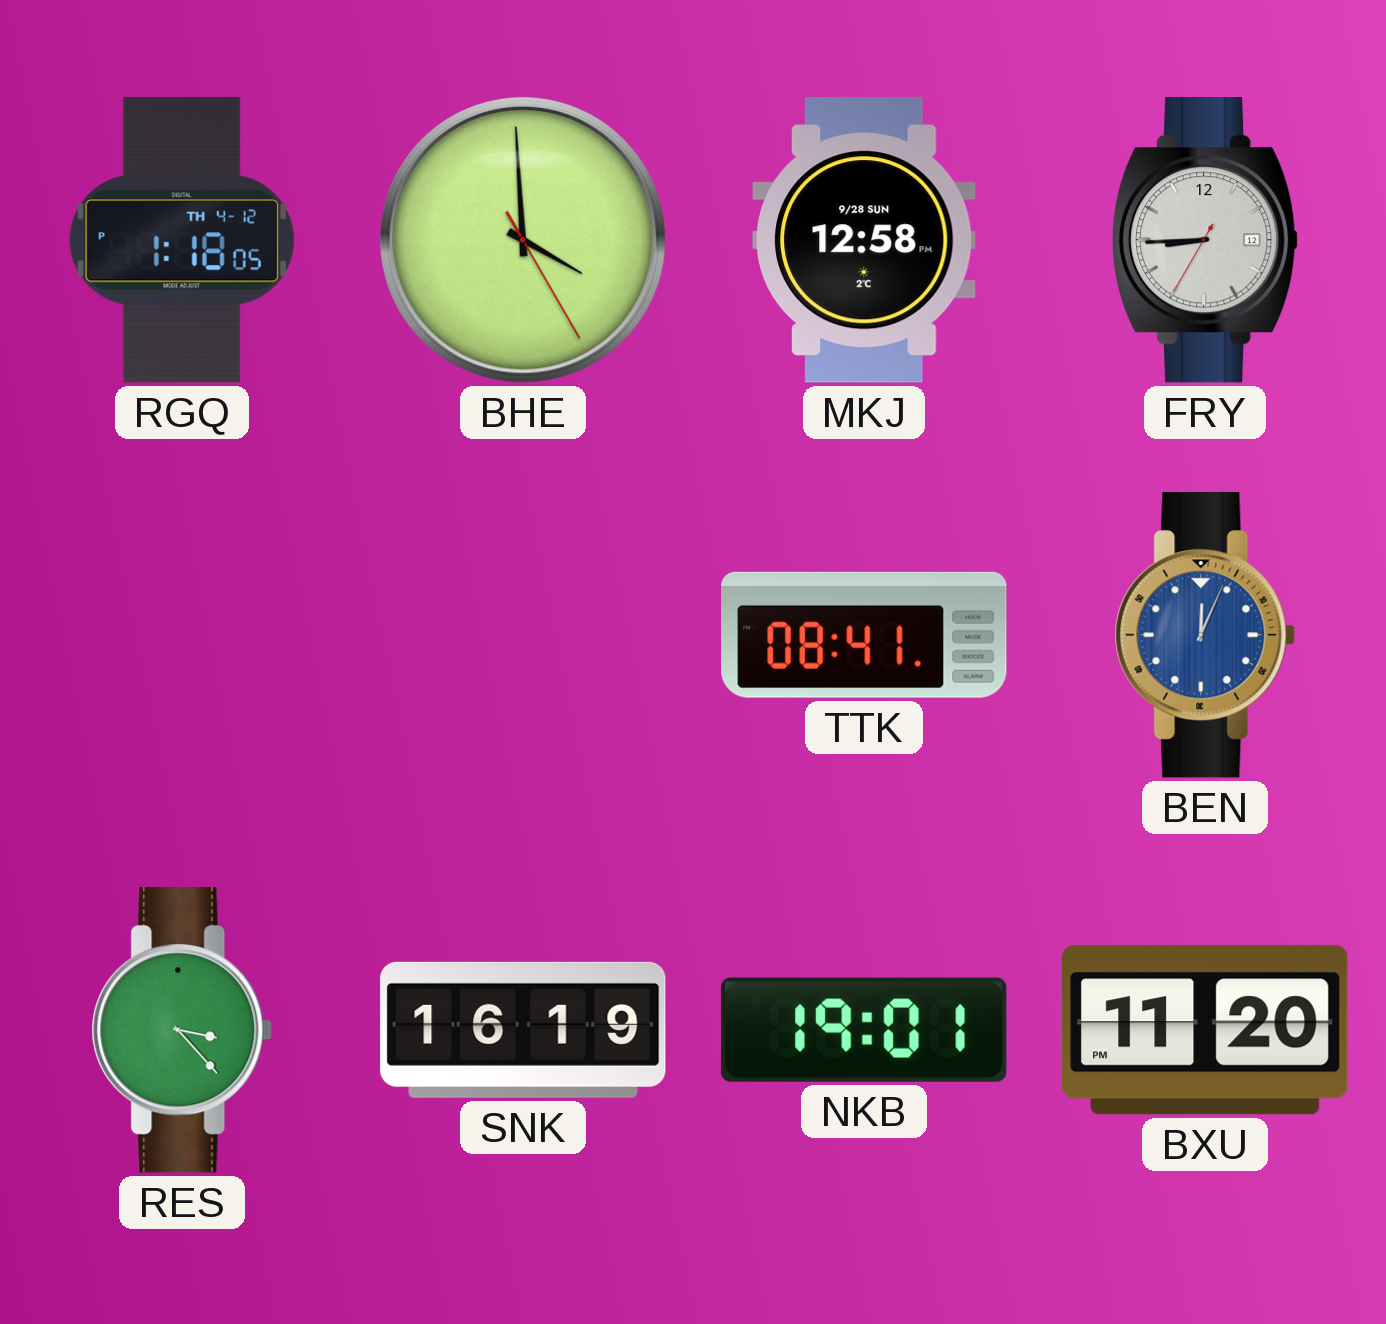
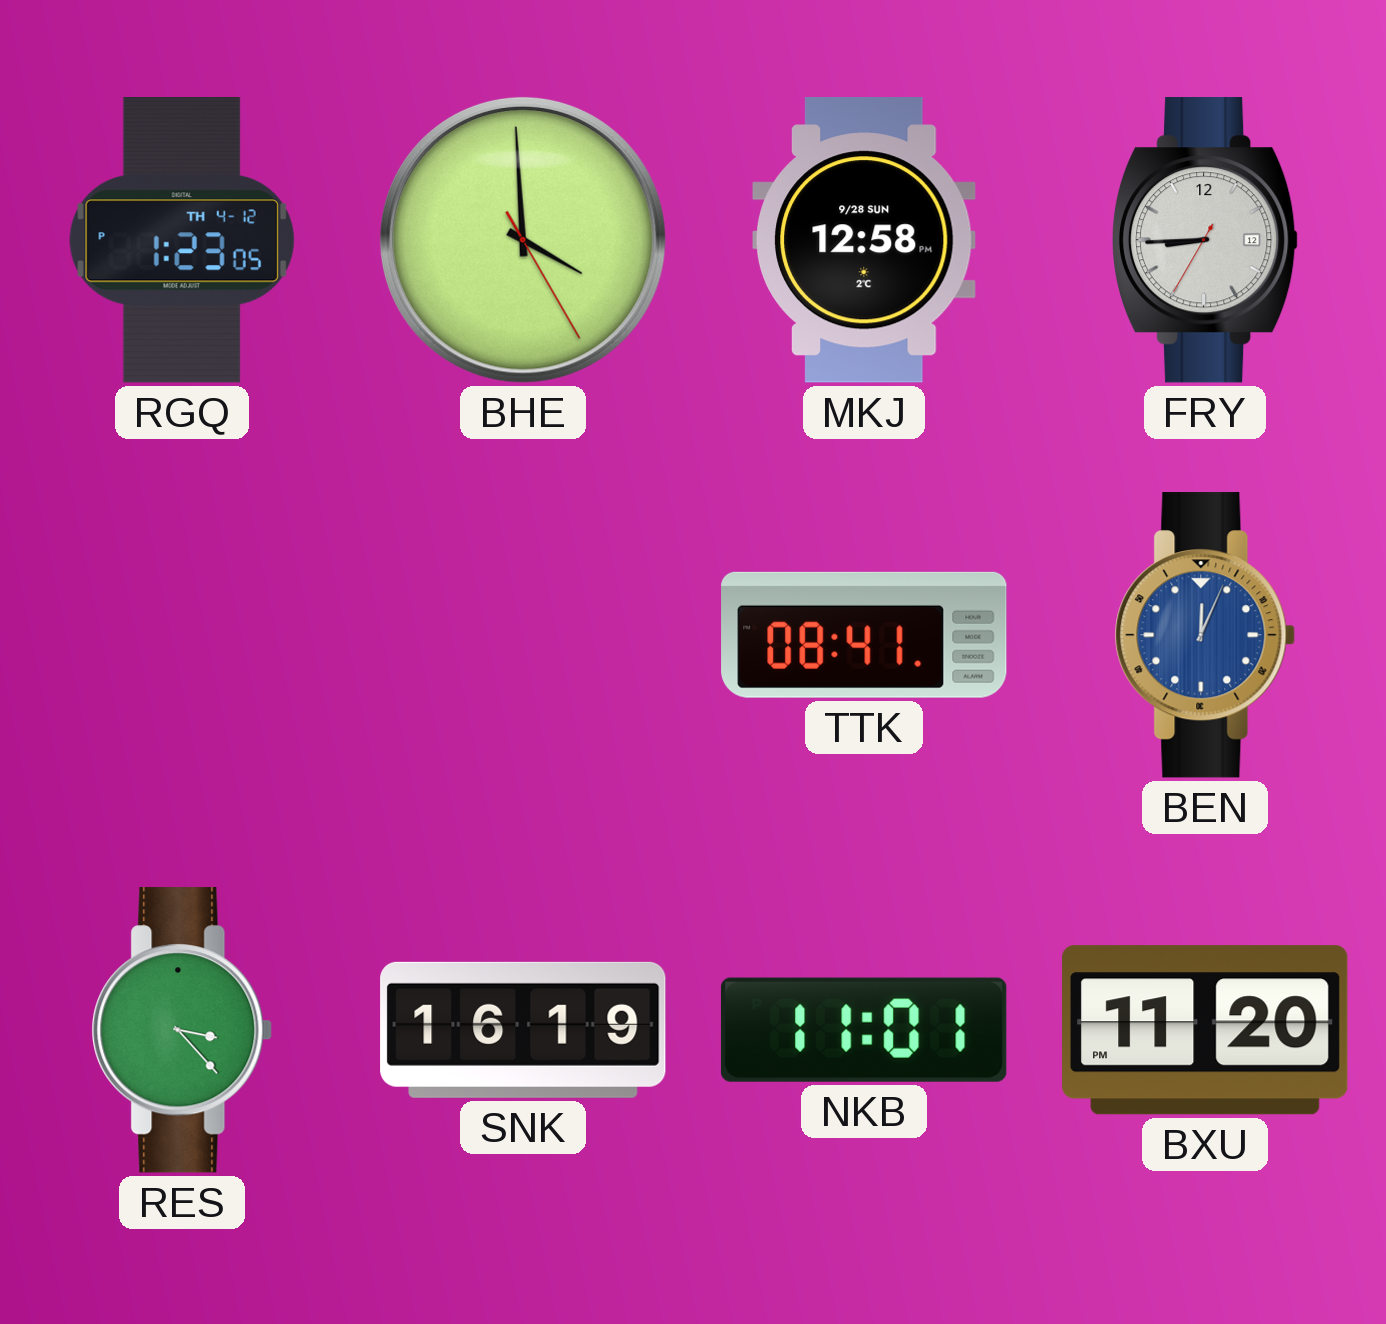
RGQ: 1:18 -> 1:23
NKB: 19:01 -> 11:01
